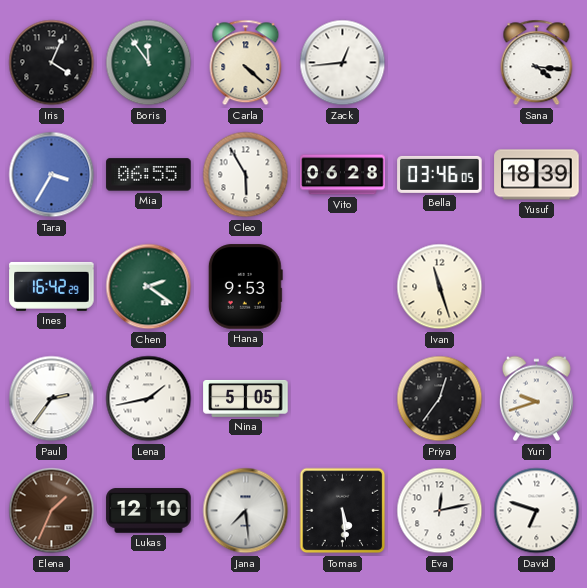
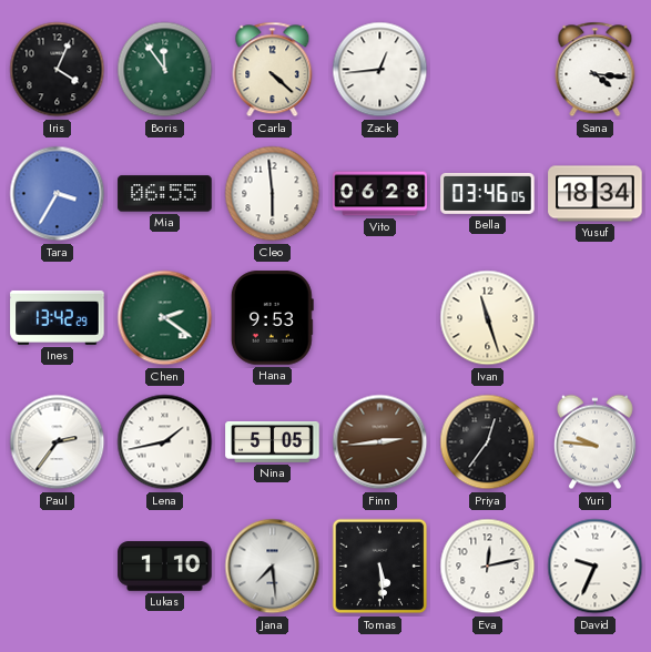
Cleo: 5:55 -> 5:59
Yusuf: 18:39 -> 18:34
Ines: 16:42 -> 13:42
Finn: none -> 2:44
Yuri: 9:42 -> 9:46
Elena: 1:34 -> none
Lukas: 12:10 -> 1:10
David: 6:48 -> 9:34
